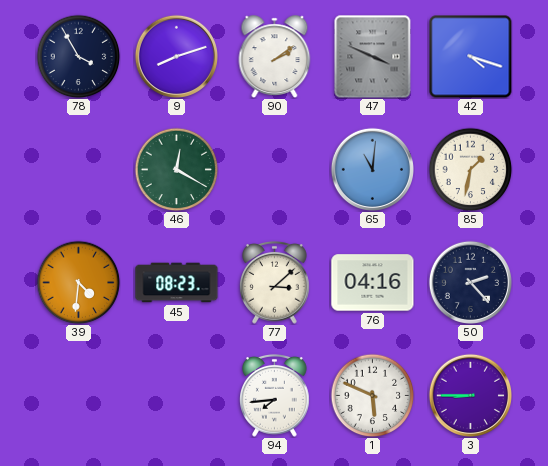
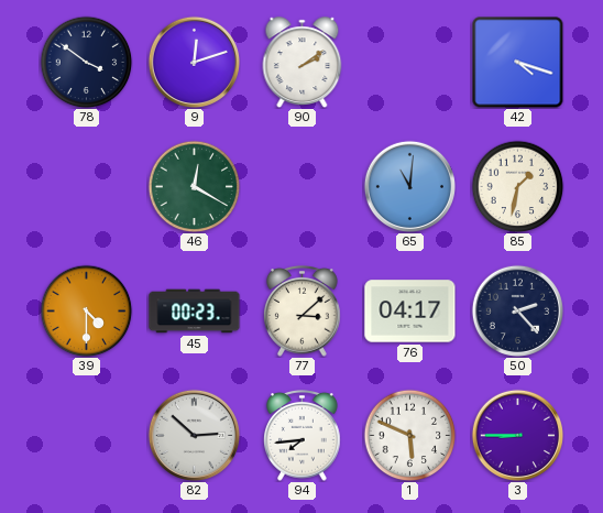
78: 3:55 -> 3:51
9: 8:12 -> 12:12
47: 3:49 -> none
39: 4:31 -> 4:30
45: 08:23 -> 00:23
76: 04:16 -> 04:17
82: none -> 2:52
